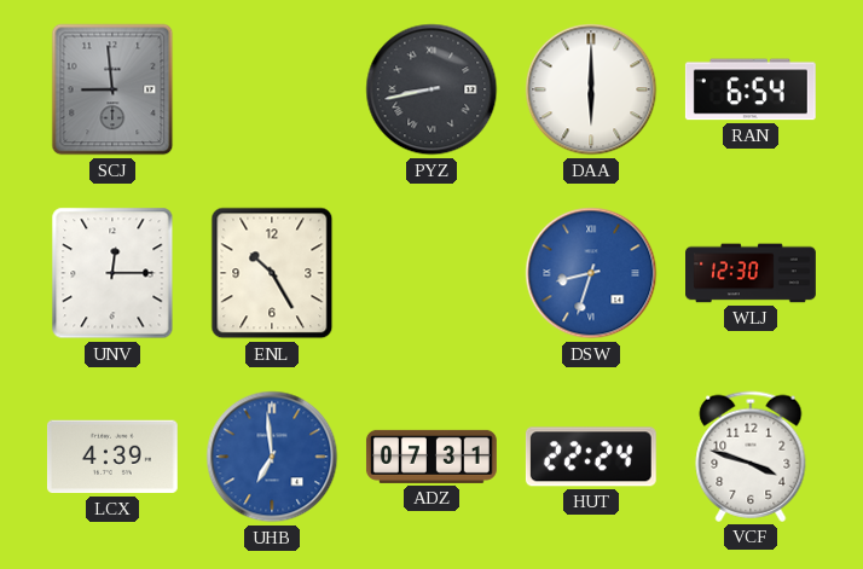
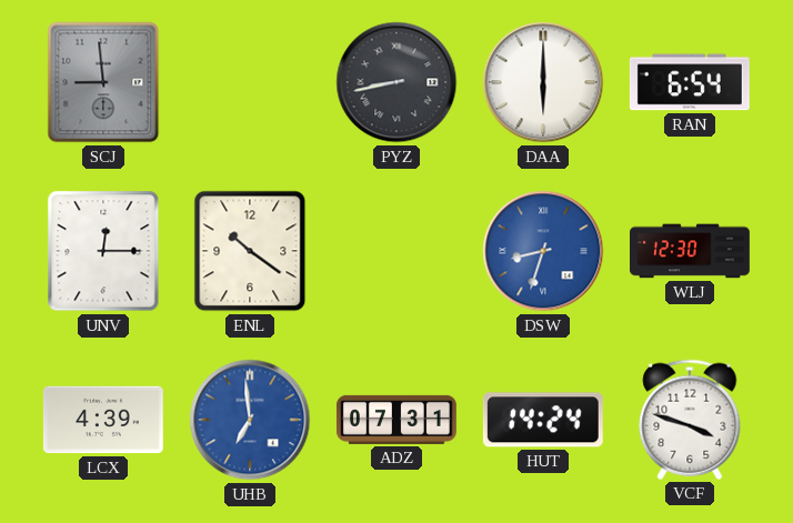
ENL: 10:25 -> 10:21
HUT: 22:24 -> 14:24
